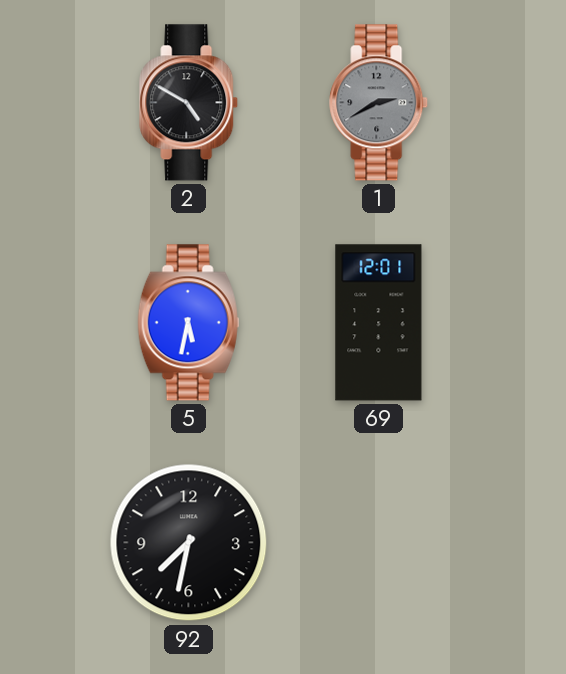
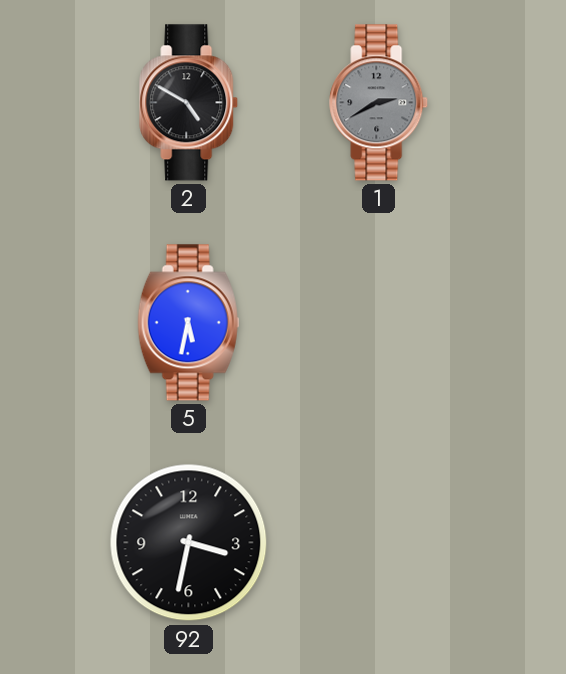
69: 12:01 -> none
92: 7:32 -> 3:32
